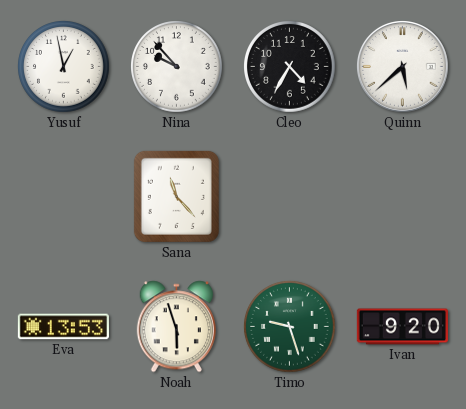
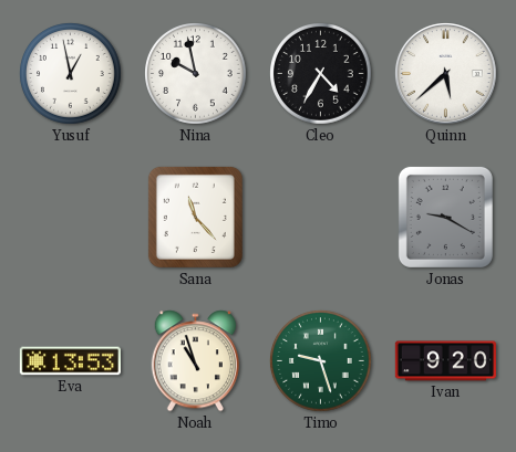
Nina: 9:53 -> 9:58
Jonas: none -> 9:20
Noah: 5:57 -> 10:57
